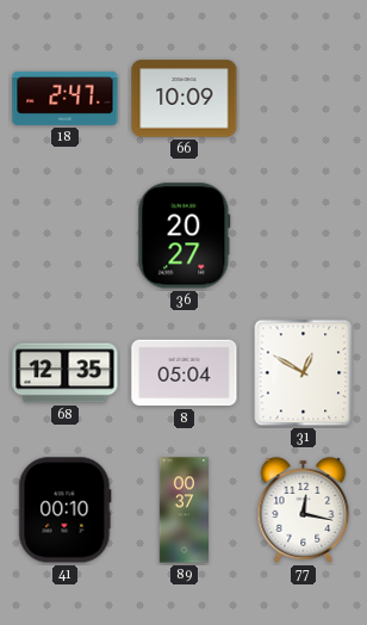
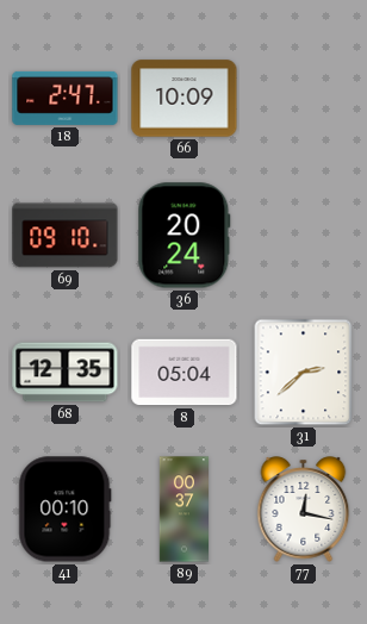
69: none -> 09:10
36: 20:27 -> 20:24
31: 12:50 -> 2:38
